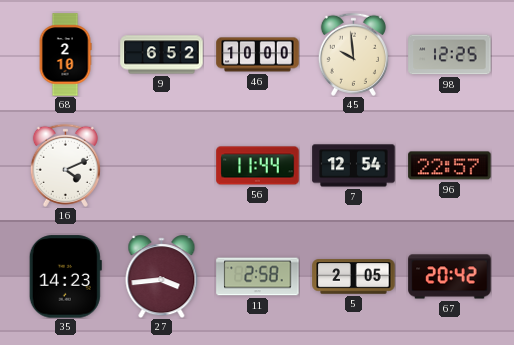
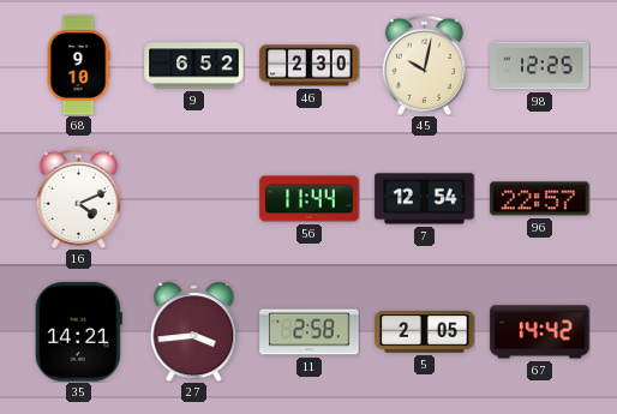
68: 2:10 -> 9:10
46: 10:00 -> 2:30
45: 9:59 -> 10:02
35: 14:23 -> 14:21
67: 20:42 -> 14:42
